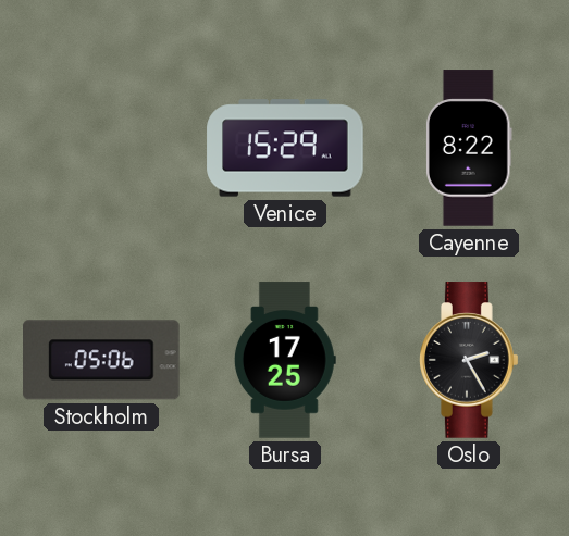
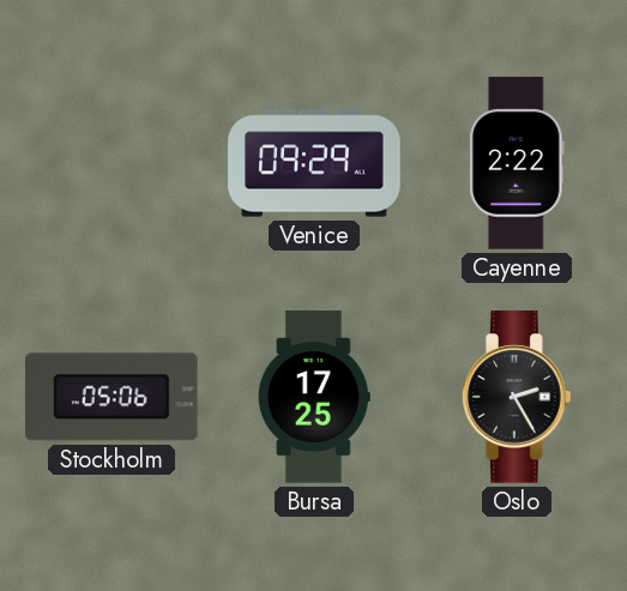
Venice: 15:29 -> 09:29
Cayenne: 8:22 -> 2:22
